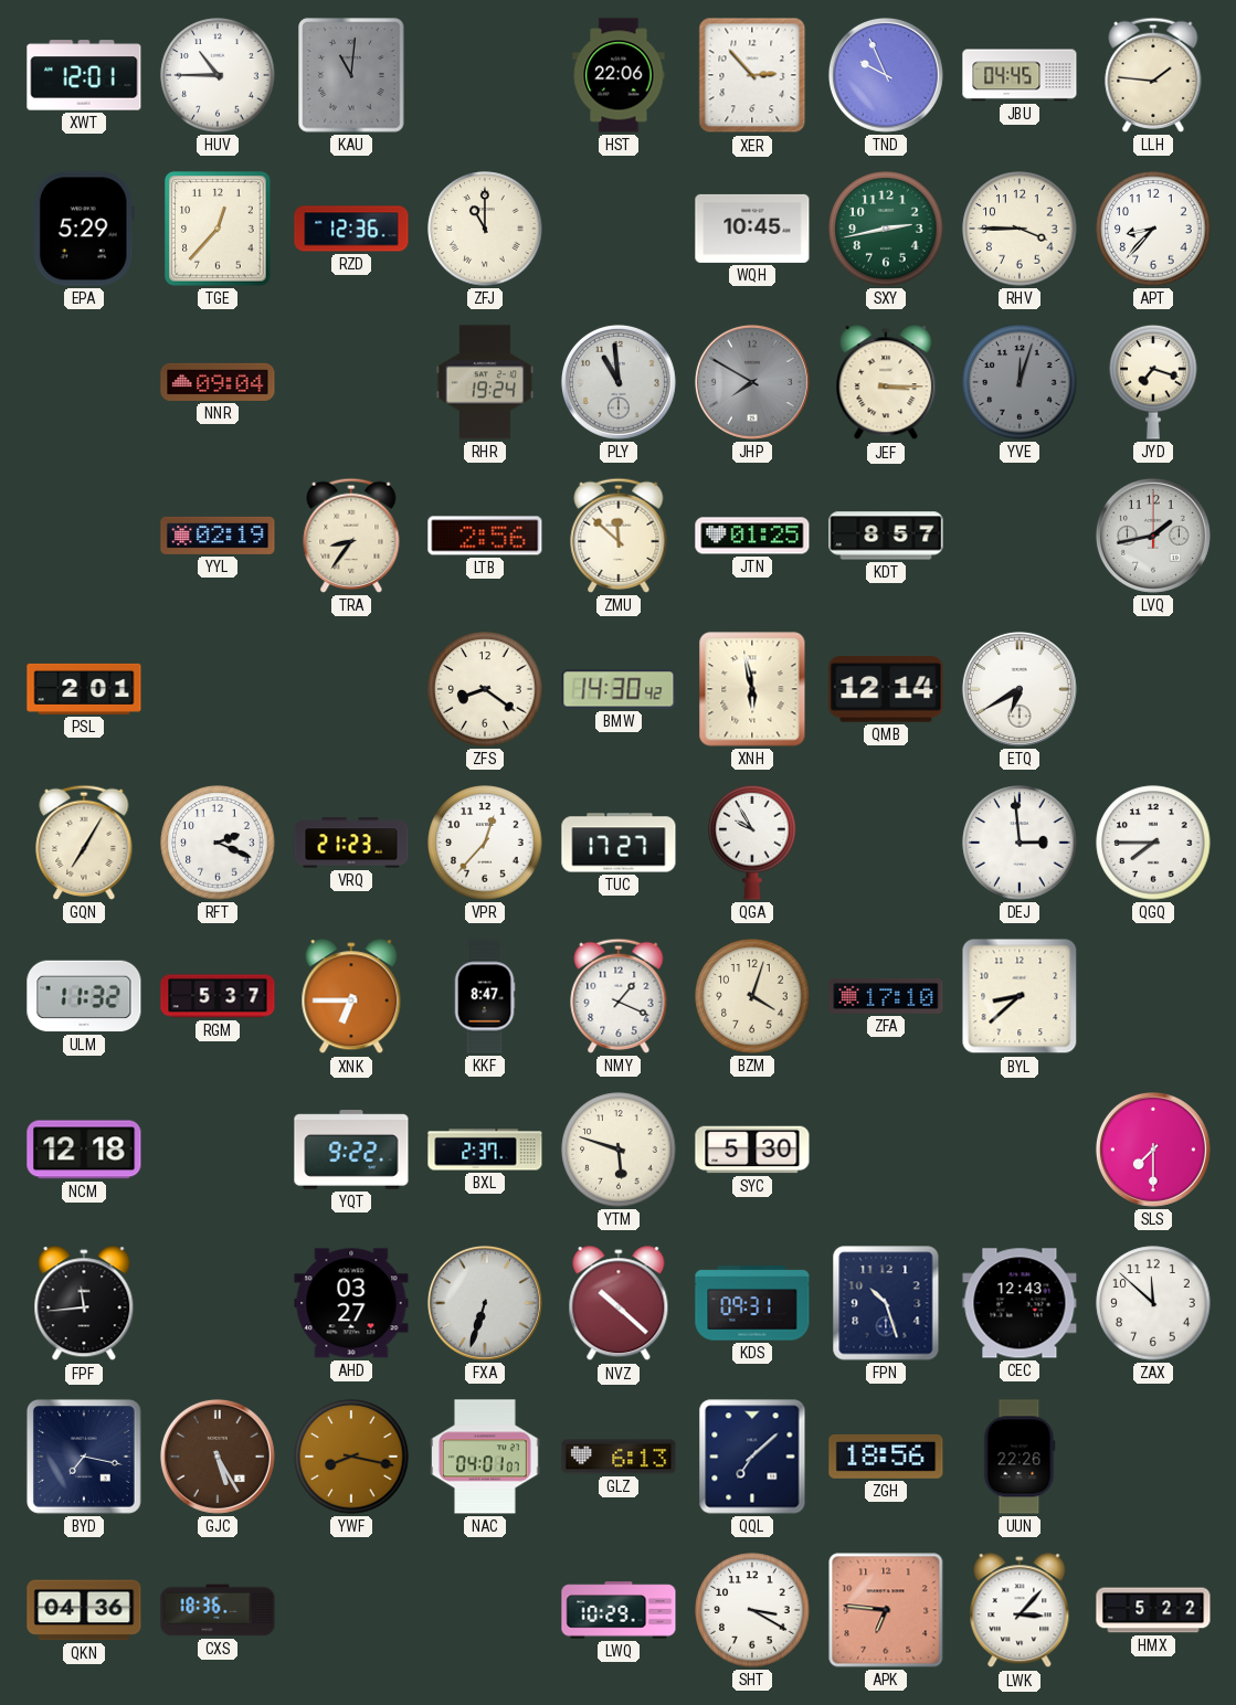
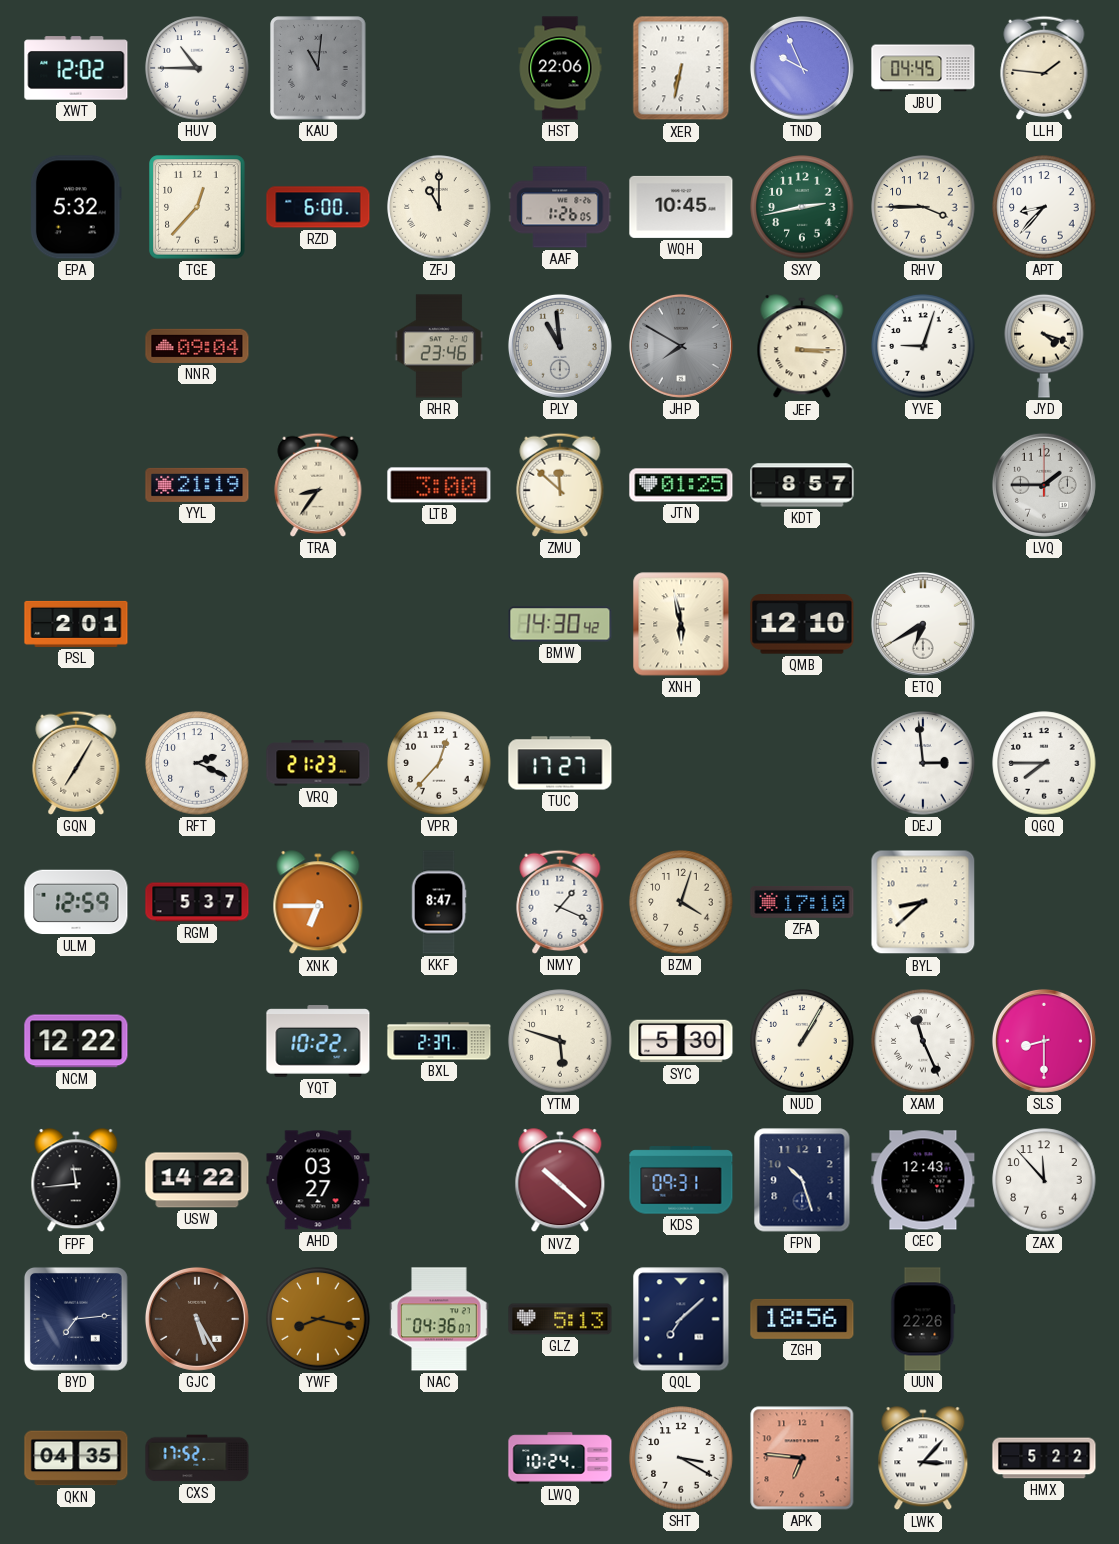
XWT: 12:01 -> 12:02
XER: 2:53 -> 6:32
EPA: 5:29 -> 5:32
RZD: 12:36 -> 6:00
AAF: none -> 1:26
RHR: 19:24 -> 23:46
YVE: 12:03 -> 9:03
YVE dial: grey -> white
JYD: 7:18 -> 4:18
YYL: 02:19 -> 21:19
LTB: 2:56 -> 3:00
LVQ: 1:43 -> 1:45
ZFS: 8:21 -> none
QMB: 12:14 -> 12:10
QGA: 9:55 -> none
ULM: 11:32 -> 12:59
NCM: 12:18 -> 12:22
YQT: 9:22 -> 10:22
NUD: none -> 1:05
XAM: none -> 11:26
SLS: 7:30 -> 8:30
USW: none -> 14:22
FXA: 6:33 -> none
ZAX: 11:52 -> 11:53
BYD: 7:17 -> 7:14
NAC: 04:01 -> 04:36
GLZ: 6:13 -> 5:13
QKN: 04:36 -> 04:35
CXS: 18:36 -> 17:52
LWQ: 10:29 -> 10:24
